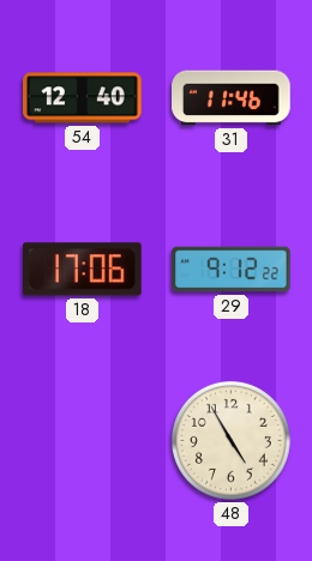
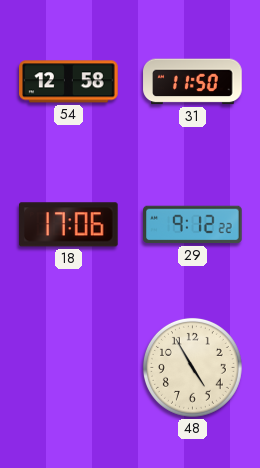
54: 12:40 -> 12:58
31: 11:46 -> 11:50
